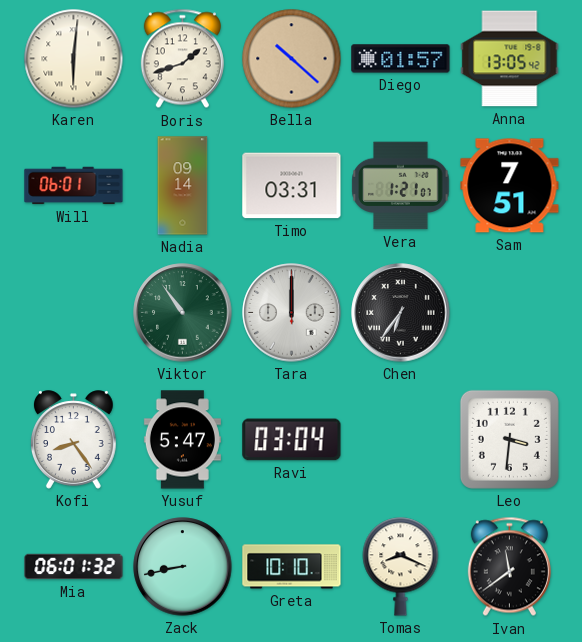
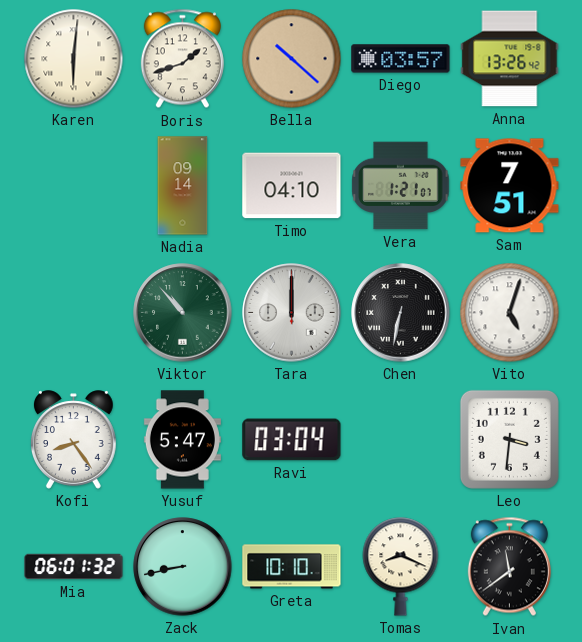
Diego: 01:57 -> 03:57
Anna: 13:05 -> 13:26
Will: 06:01 -> none
Timo: 03:31 -> 04:10
Viktor: 10:54 -> 10:53
Chen: 6:36 -> 6:32
Vito: none -> 5:03
